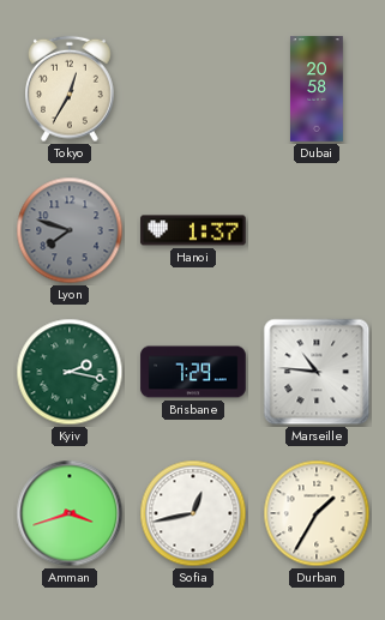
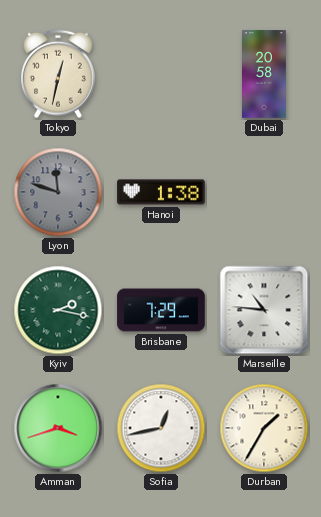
Tokyo: 12:35 -> 12:32
Lyon: 7:48 -> 11:48
Hanoi: 1:37 -> 1:38
